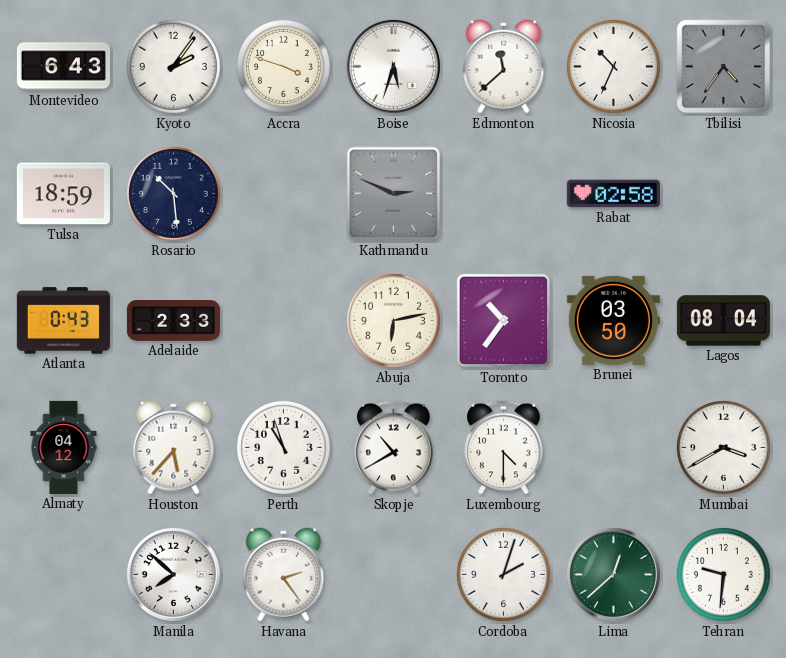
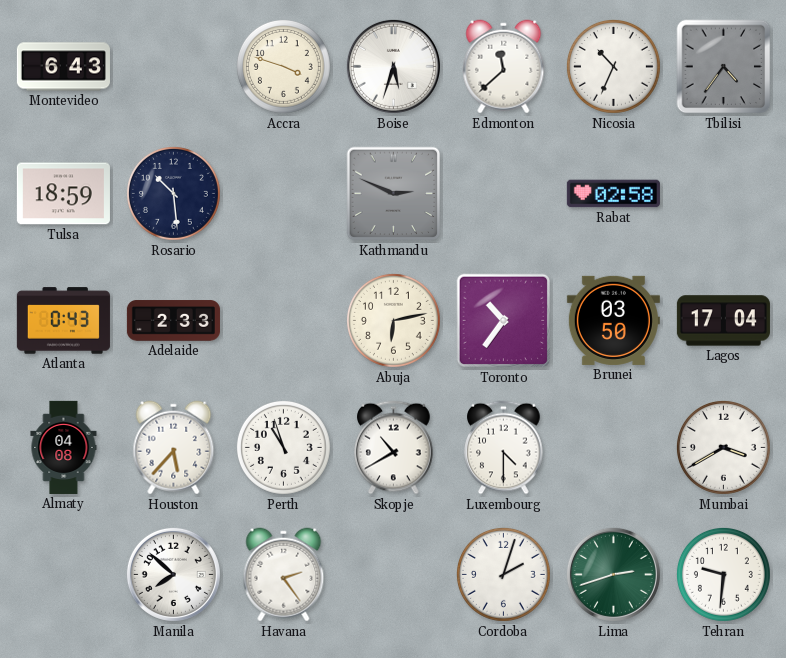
Kyoto: 2:06 -> none
Lagos: 08:04 -> 17:04
Almaty: 04:12 -> 04:08
Lima: 12:38 -> 2:42
